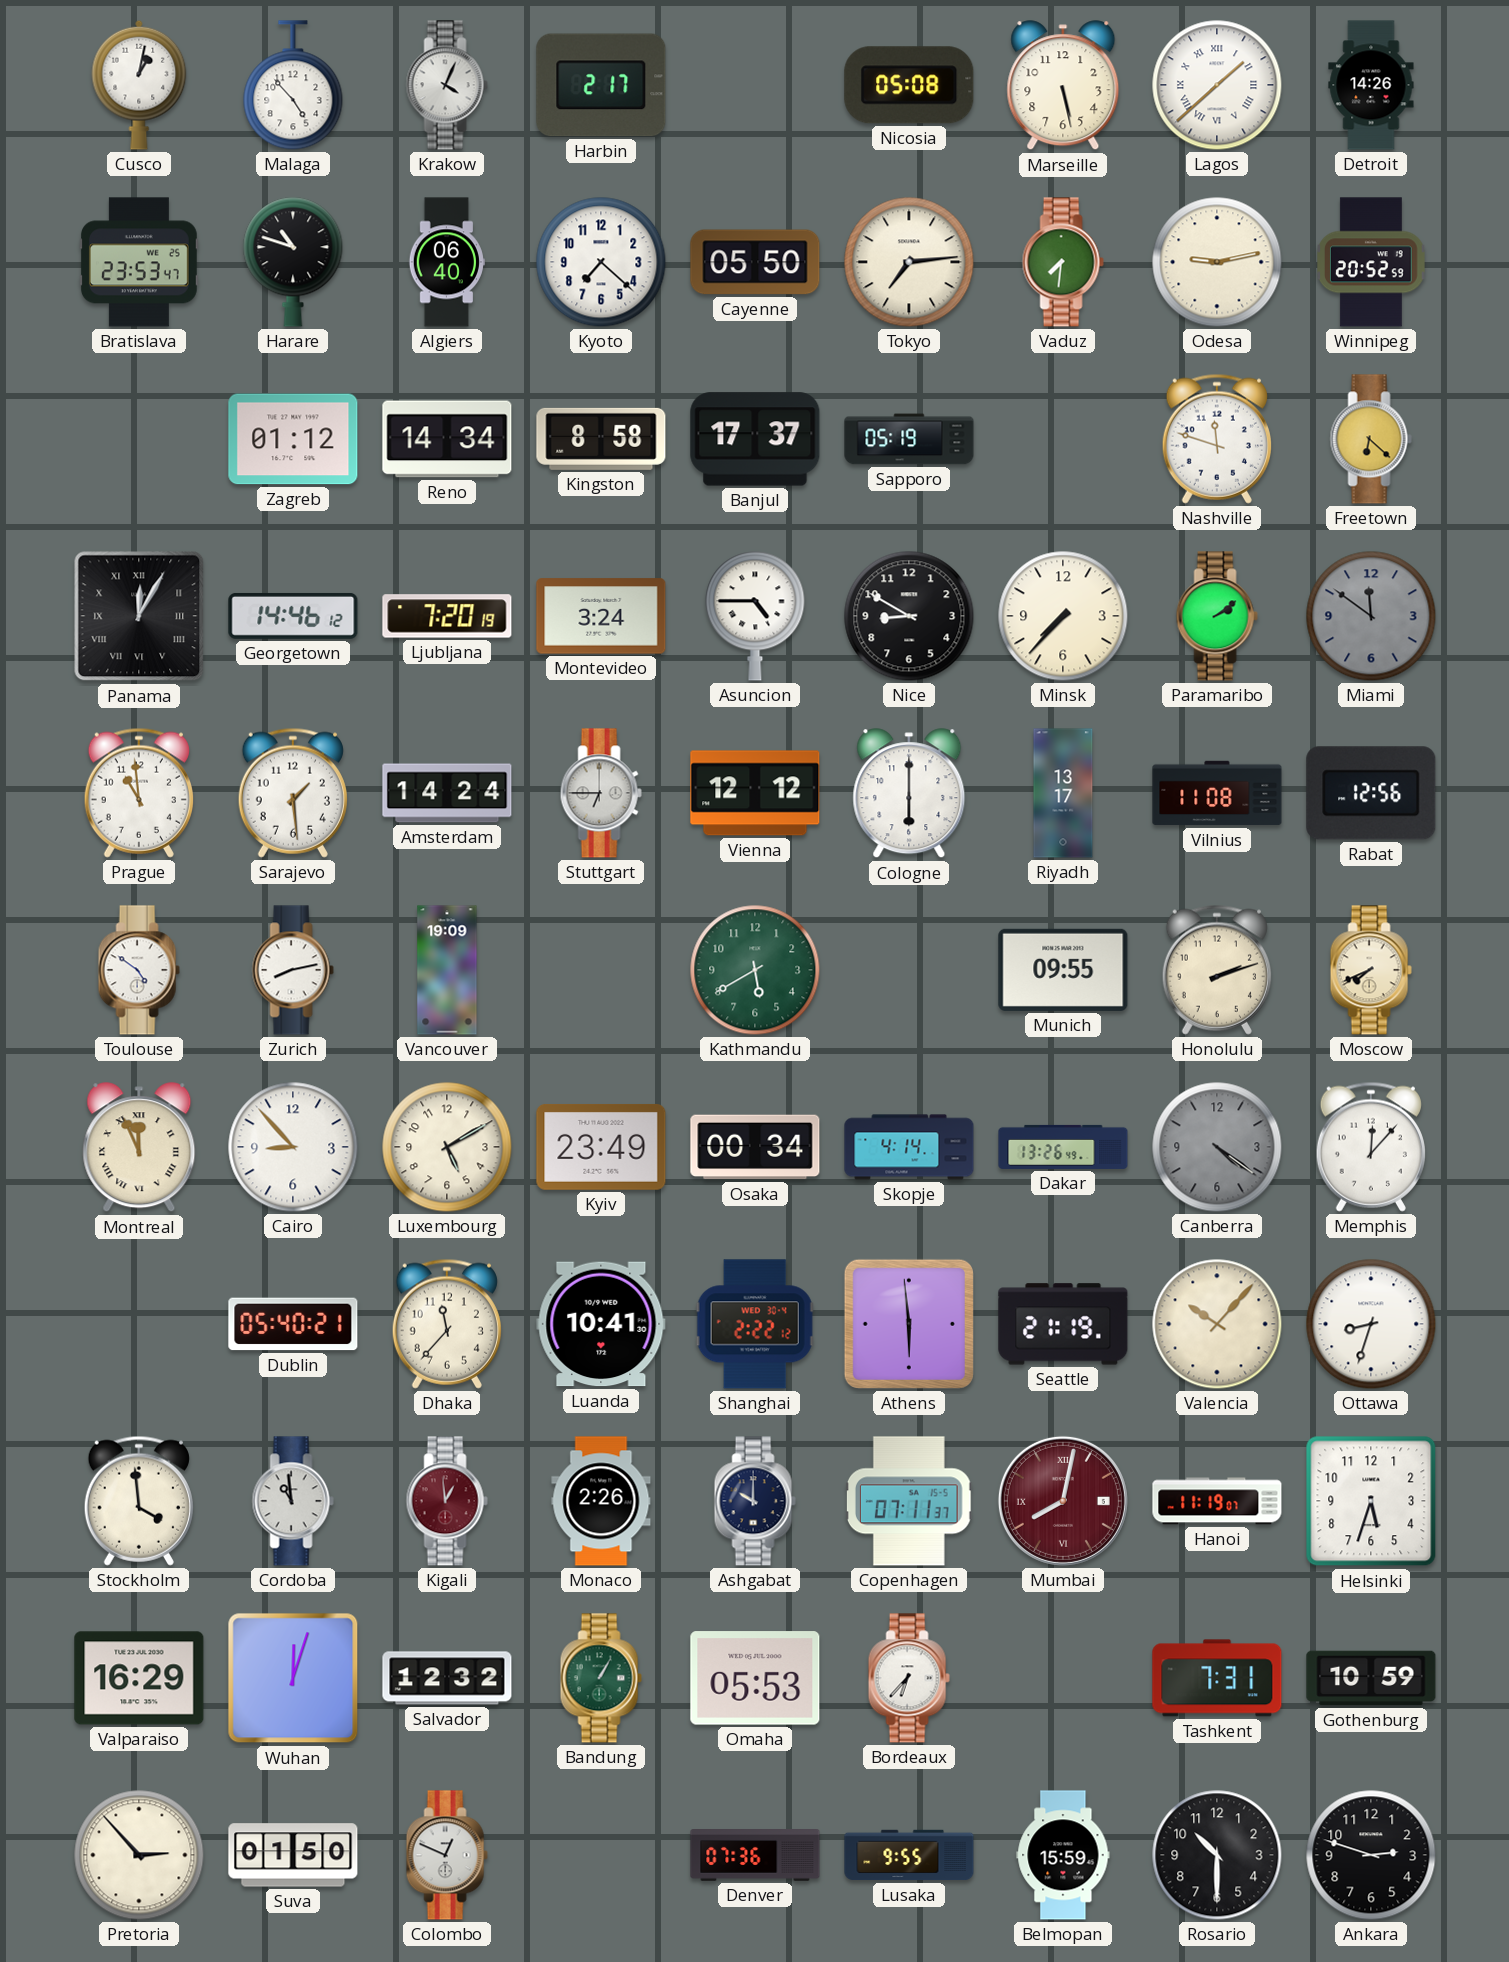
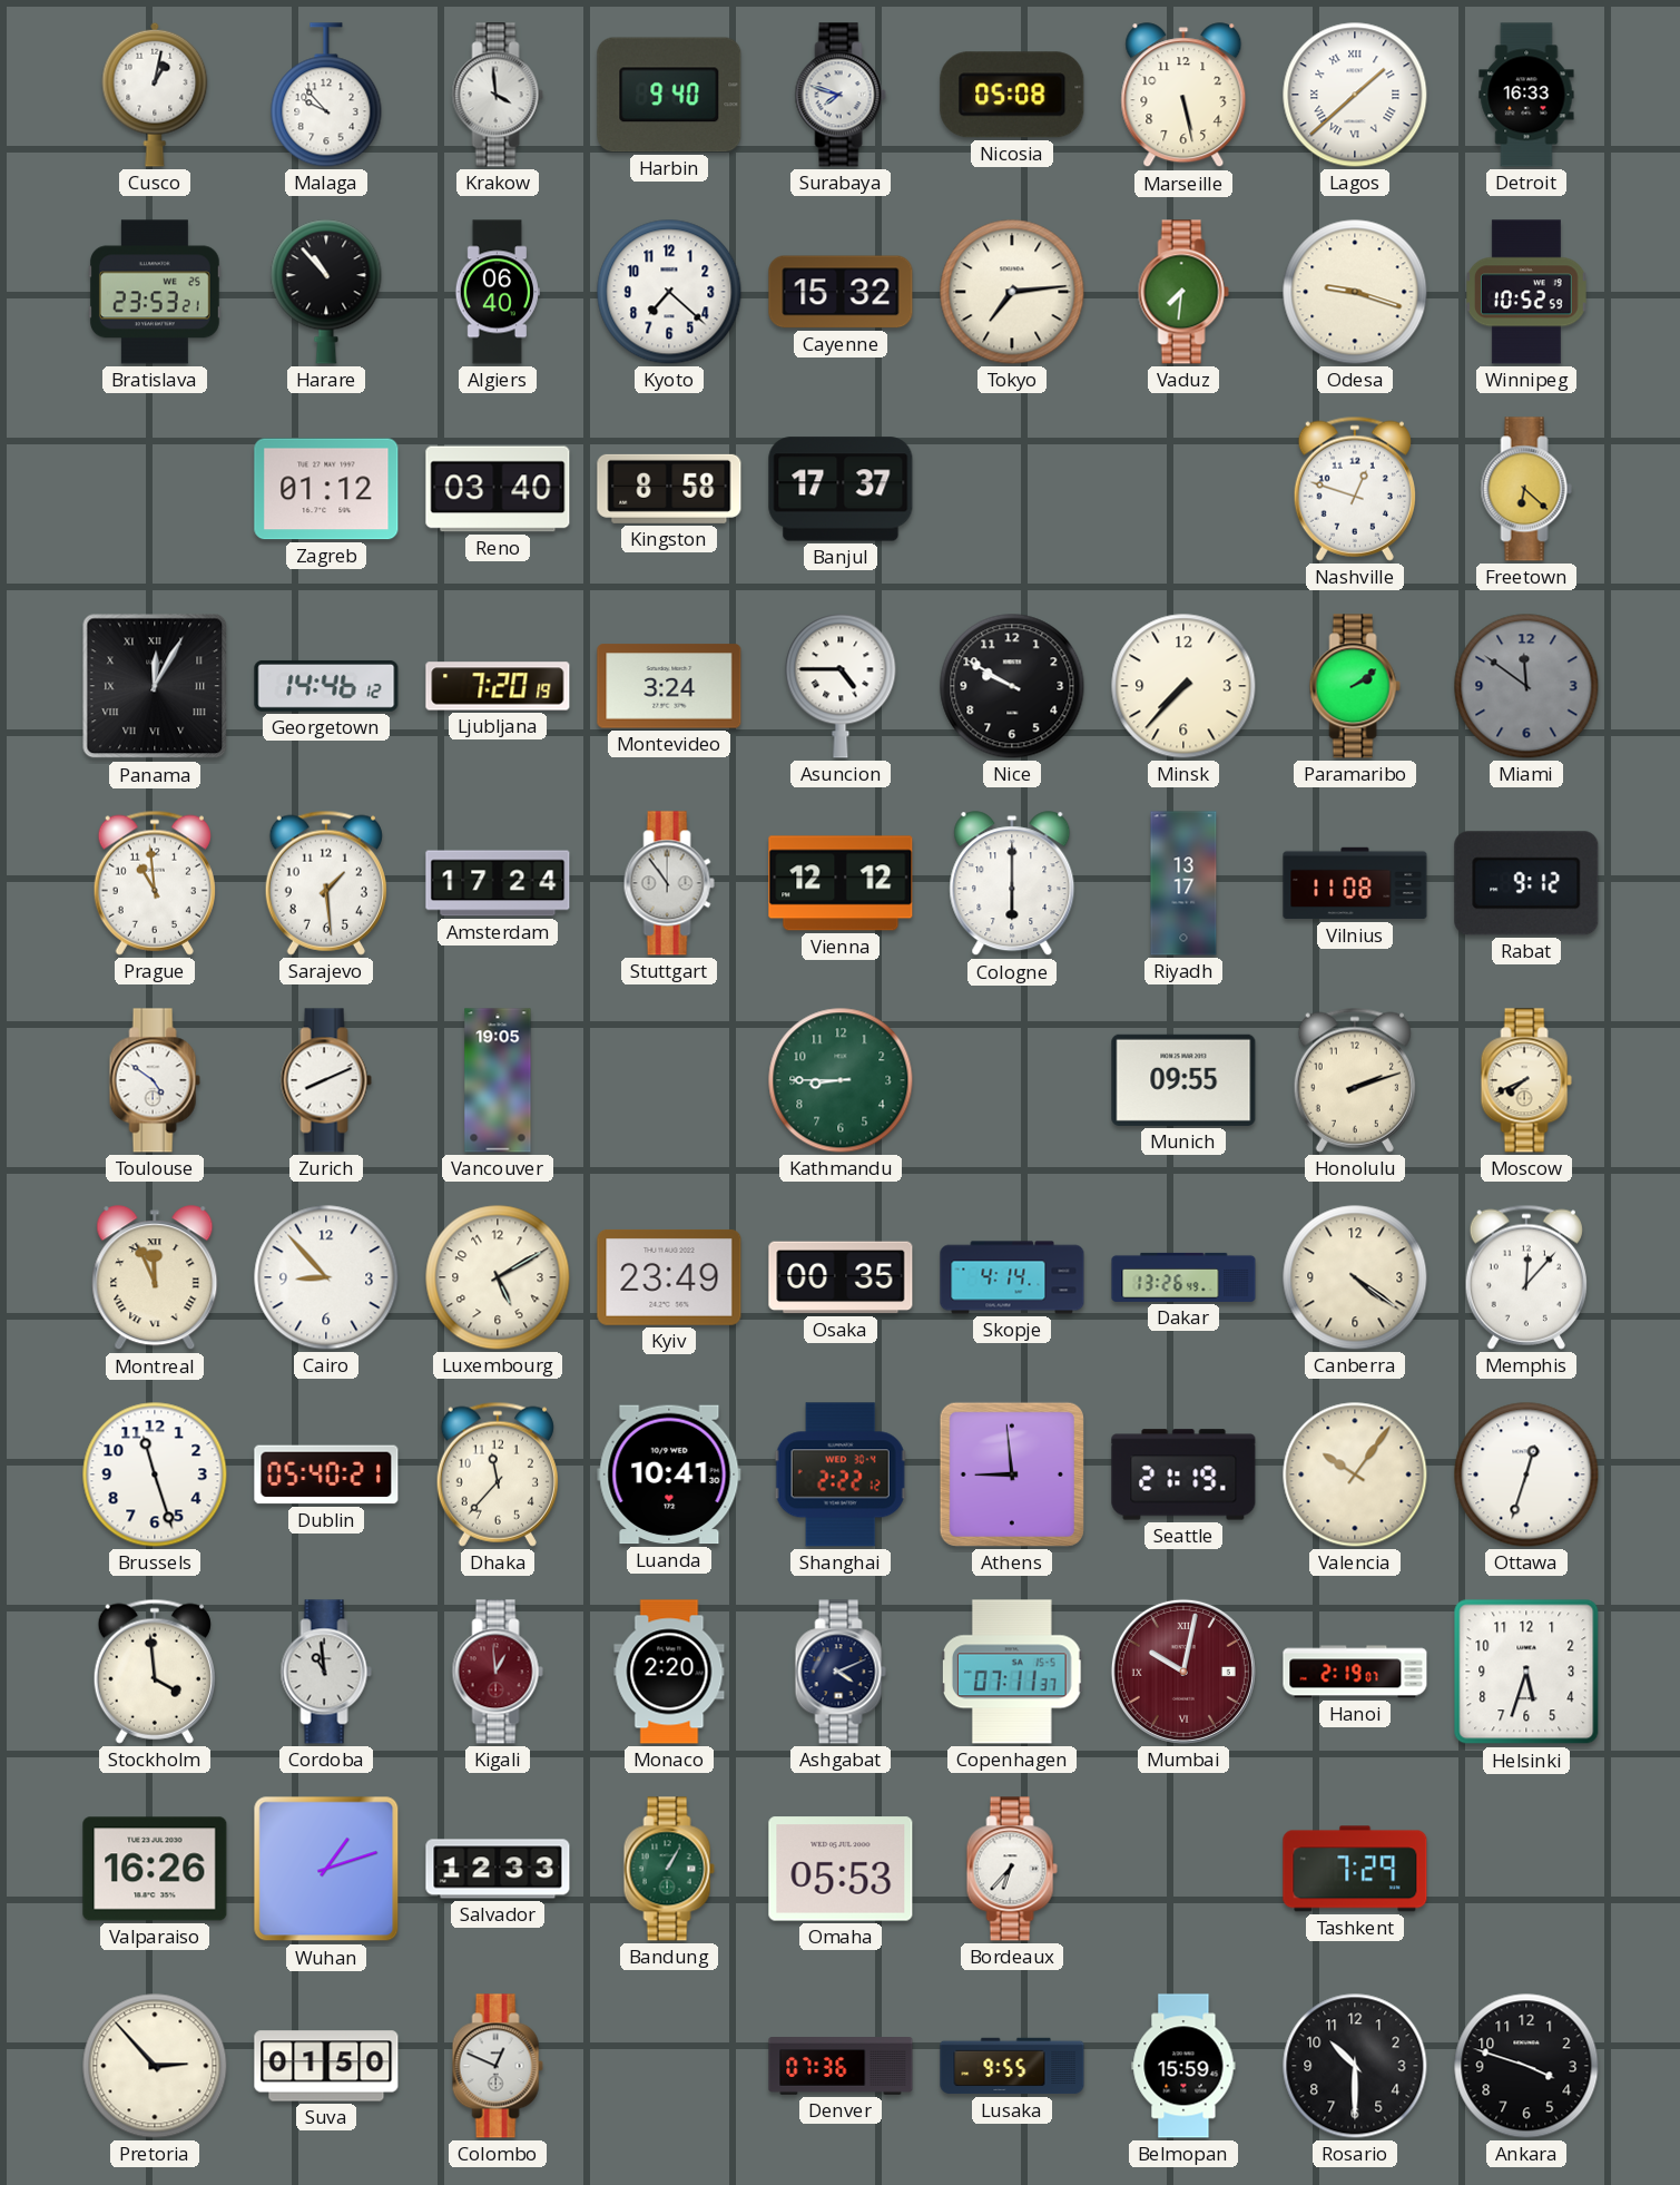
Malaga: 4:53 -> 9:53
Krakow: 4:04 -> 3:59
Harbin: 2:17 -> 9:40
Surabaya: none -> 7:48
Detroit: 14:26 -> 16:33
Bratislava: 23:53:47 -> 23:53:21
Harare: 10:48 -> 10:53
Cayenne: 05:50 -> 15:32
Odesa: 9:13 -> 9:18
Winnipeg: 20:52 -> 10:52
Reno: 14:34 -> 03:40
Sapporo: 05:19 -> none
Nashville: 11:48 -> 12:48
Nice: 8:50 -> 9:50
Amsterdam: 14:24 -> 17:24
Stuttgart: 6:45 -> 10:54
Rabat: 12:56 -> 9:12
Zurich: 8:13 -> 8:11
Vancouver: 19:09 -> 19:05
Kathmandu: 5:40 -> 8:45
Osaka: 00:34 -> 00:35
Canberra dial: grey -> cream
Brussels: none -> 11:27
Athens: 5:59 -> 8:59
Valencia: 10:07 -> 10:06
Ottawa: 8:33 -> 12:33
Monaco: 2:26 -> 2:20
Ashgabat: 10:00 -> 4:11
Mumbai: 8:02 -> 10:02
Hanoi: 11:19 -> 2:19
Valparaiso: 16:29 -> 16:26
Wuhan: 12:03 -> 1:12
Salvador: 12:32 -> 12:33
Tashkent: 7:31 -> 7:29
Gothenburg: 10:59 -> none
Ankara: 2:48 -> 3:48
